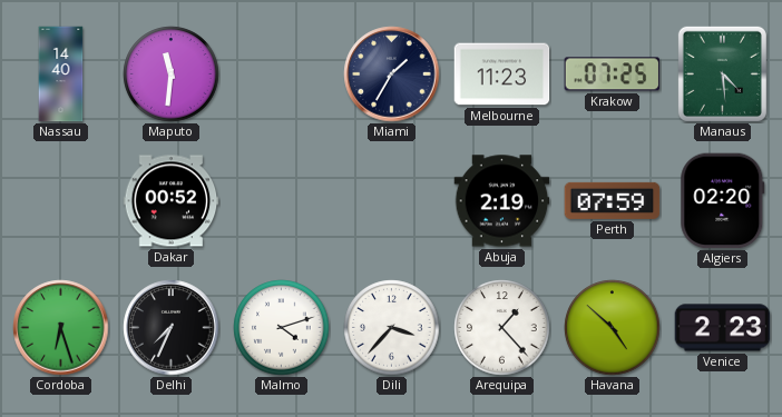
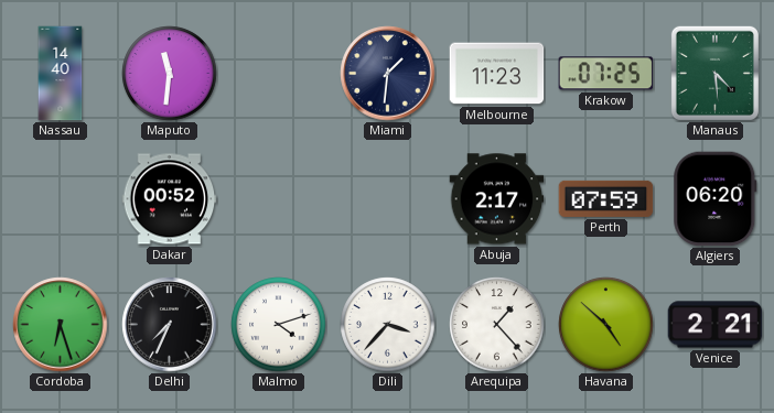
Miami: 1:35 -> 1:31
Abuja: 2:19 -> 2:17
Algiers: 02:20 -> 06:20
Venice: 2:23 -> 2:21
